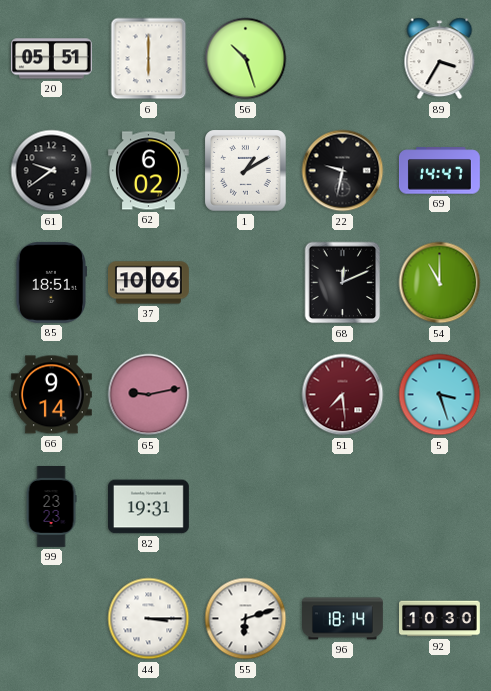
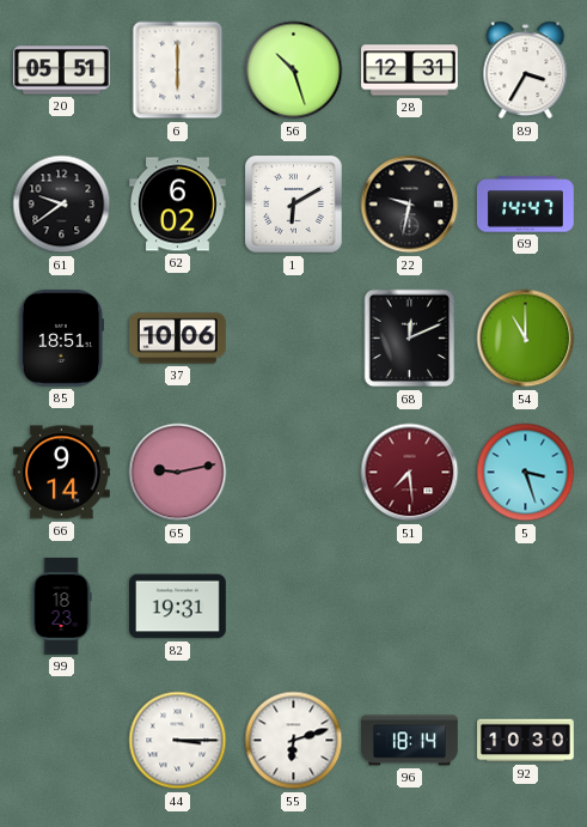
28: none -> 12:31
1: 1:10 -> 6:10
99: 23:23 -> 18:23
